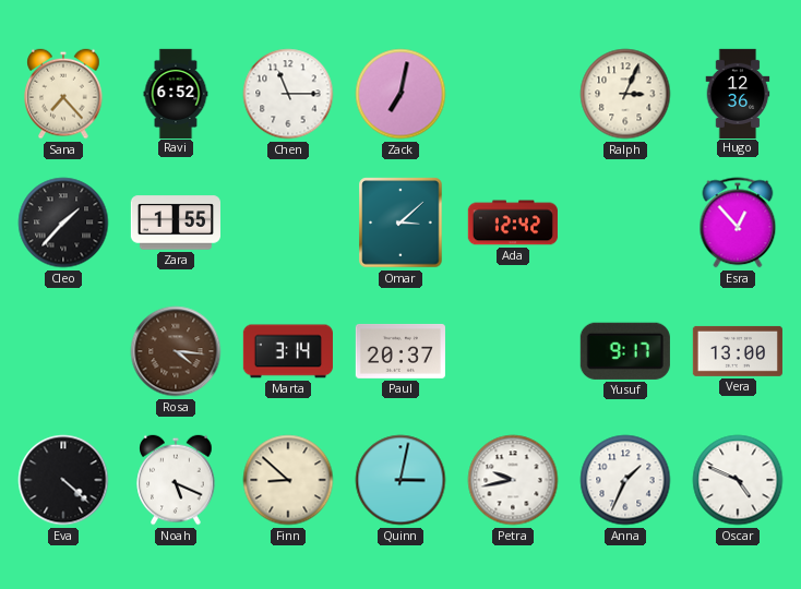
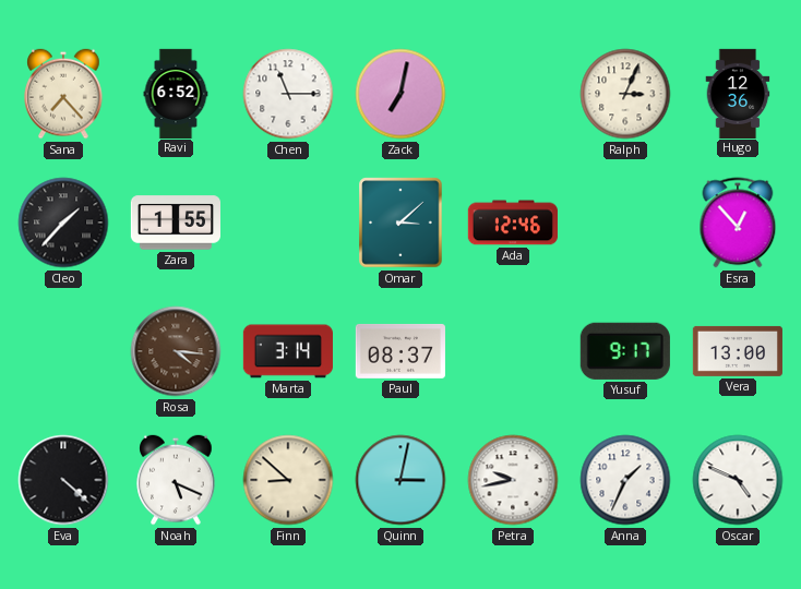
Ada: 12:42 -> 12:46
Paul: 20:37 -> 08:37
